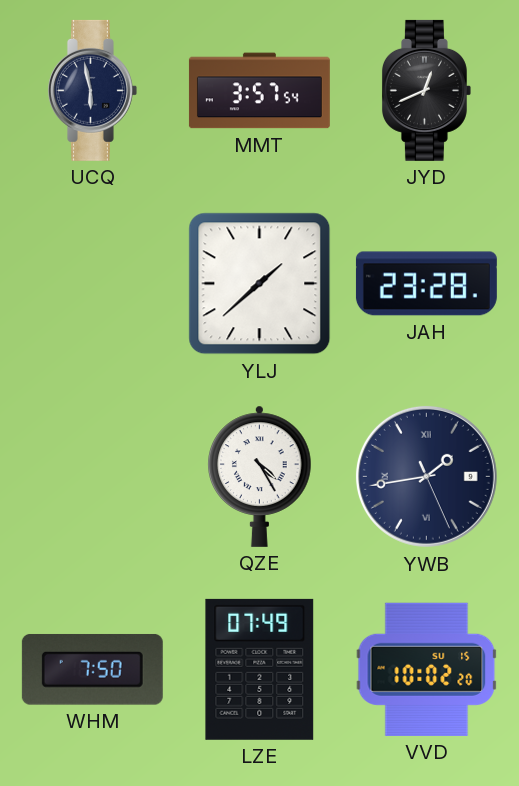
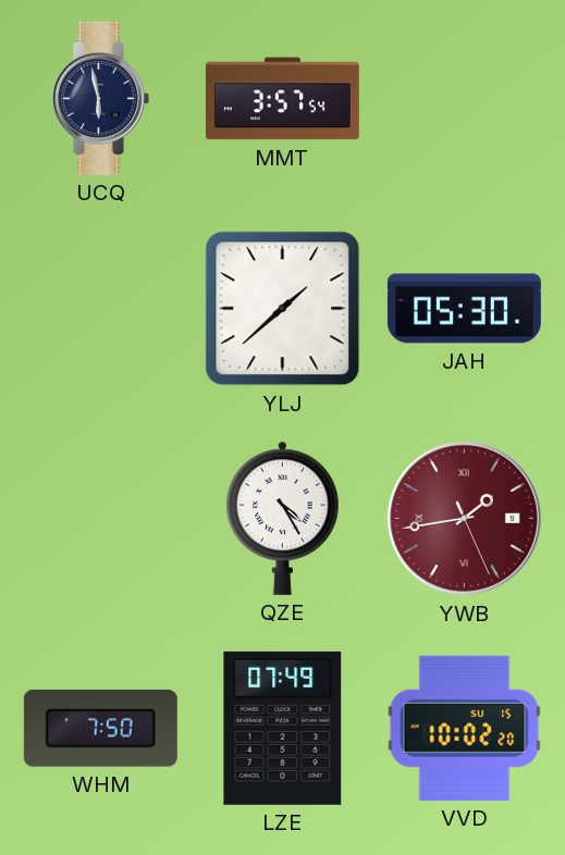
JYD: 12:41 -> none
JAH: 23:28 -> 05:30
YWB dial: navy -> burgundy
